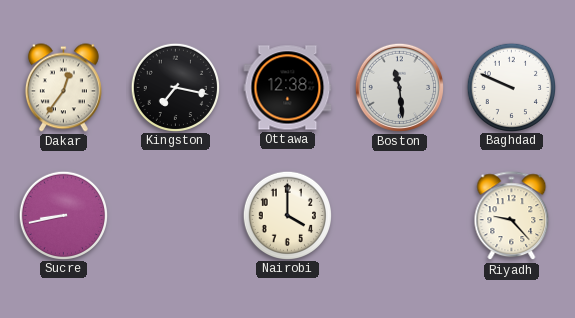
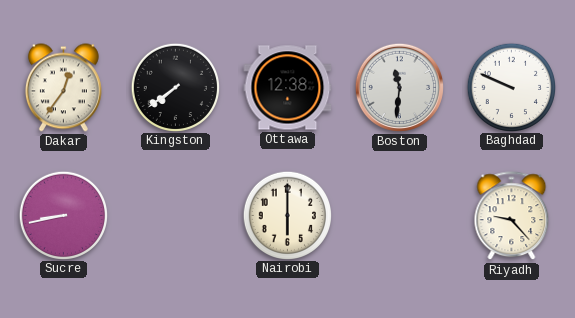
Kingston: 7:17 -> 7:39
Boston: 11:29 -> 11:31
Nairobi: 4:00 -> 6:00
